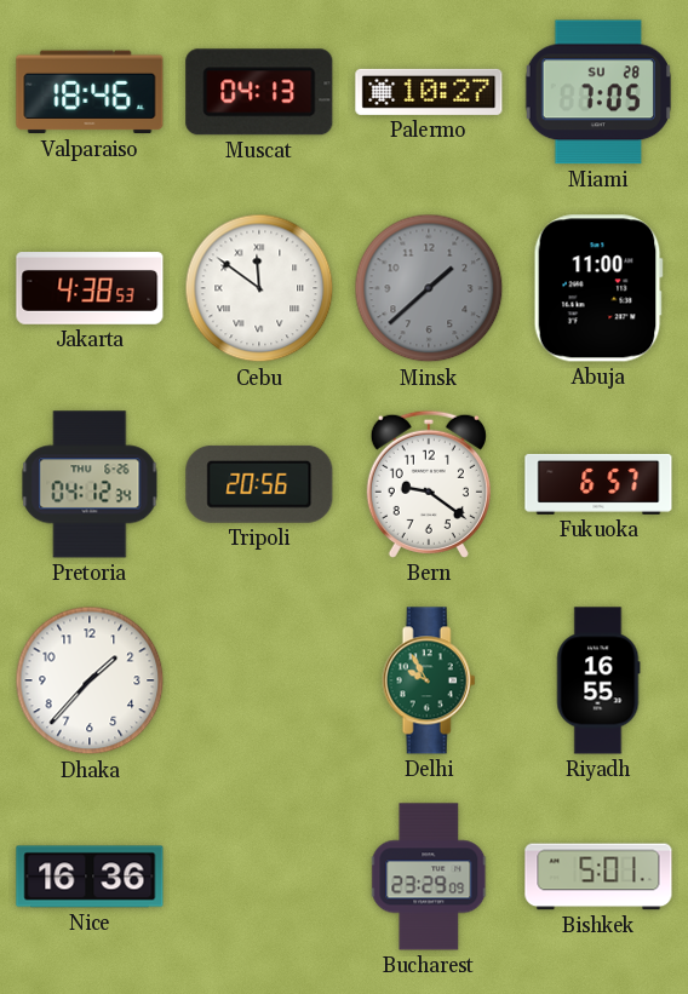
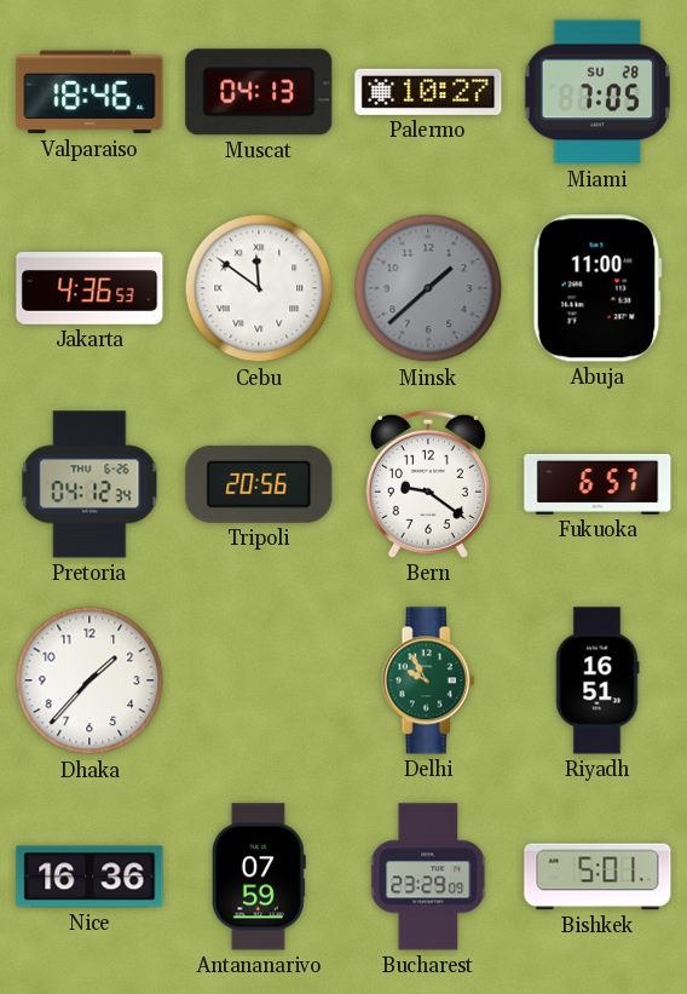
Jakarta: 4:38 -> 4:36
Riyadh: 16:55 -> 16:51
Antananarivo: none -> 07:59
